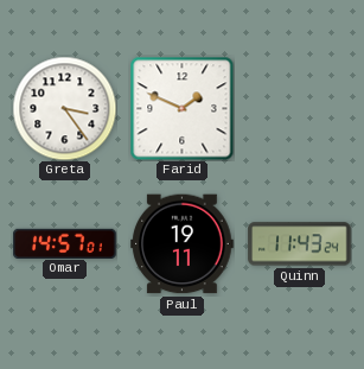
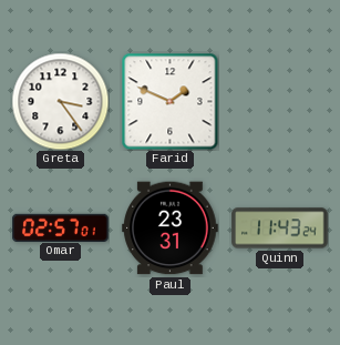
Omar: 14:57 -> 02:57
Paul: 19:11 -> 23:31
